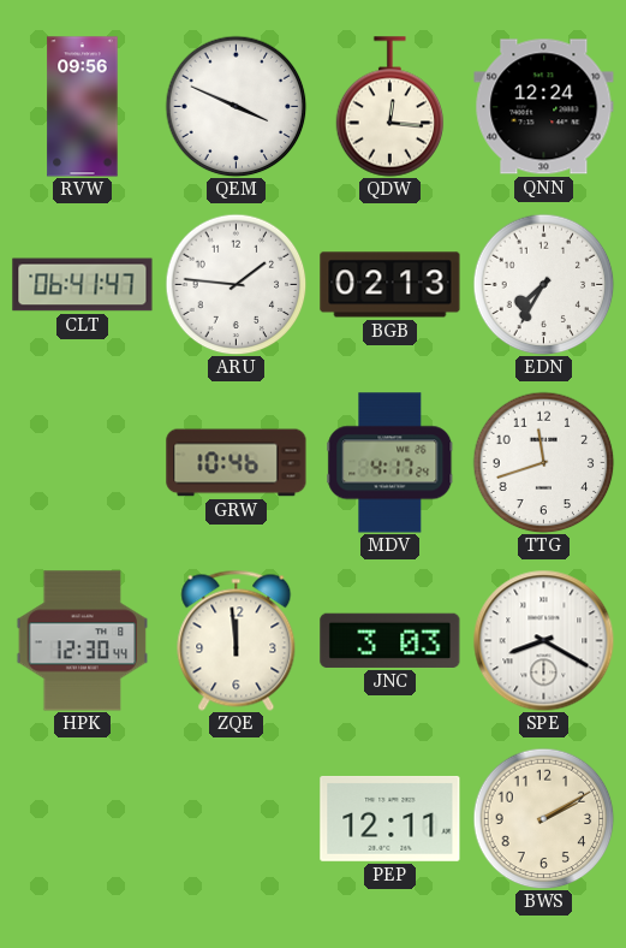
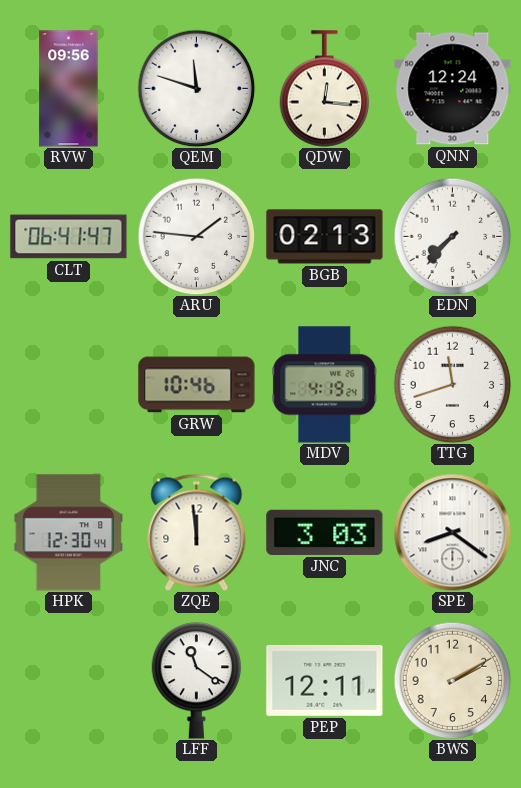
QEM: 3:49 -> 11:48
EDN: 7:35 -> 7:37
MDV: 4:17 -> 4:19
SPE: 8:20 -> 8:21
LFF: none -> 11:21
